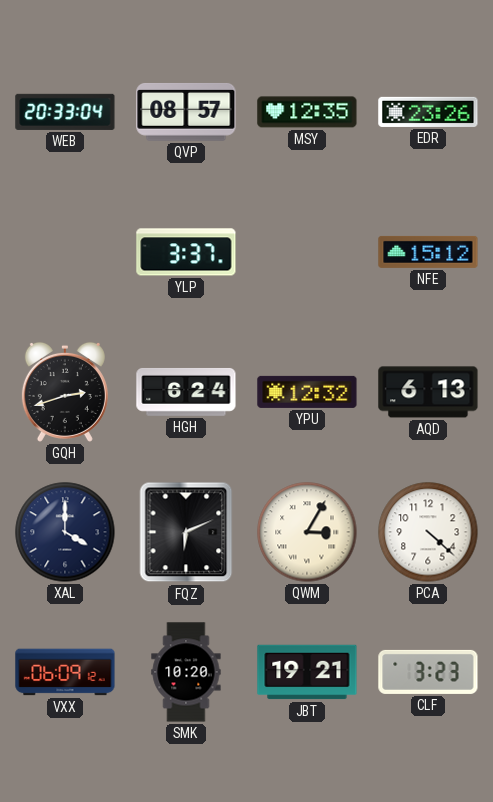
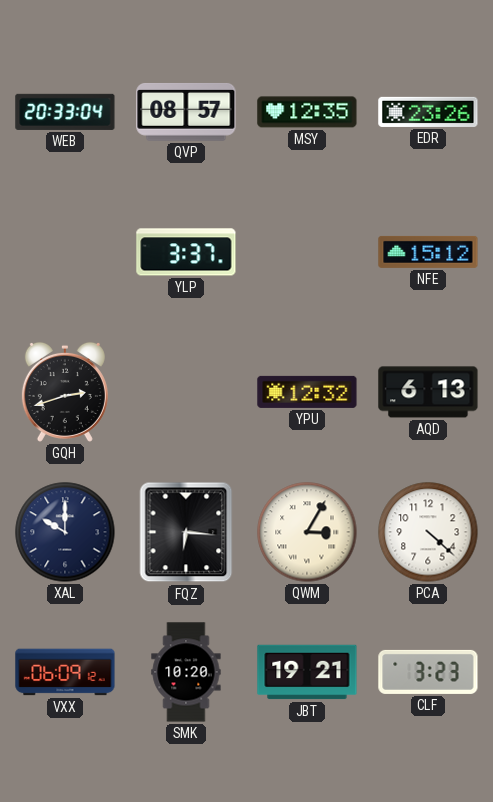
HGH: 6:24 -> none
XAL: 4:00 -> 10:00
FQZ: 6:11 -> 6:16
